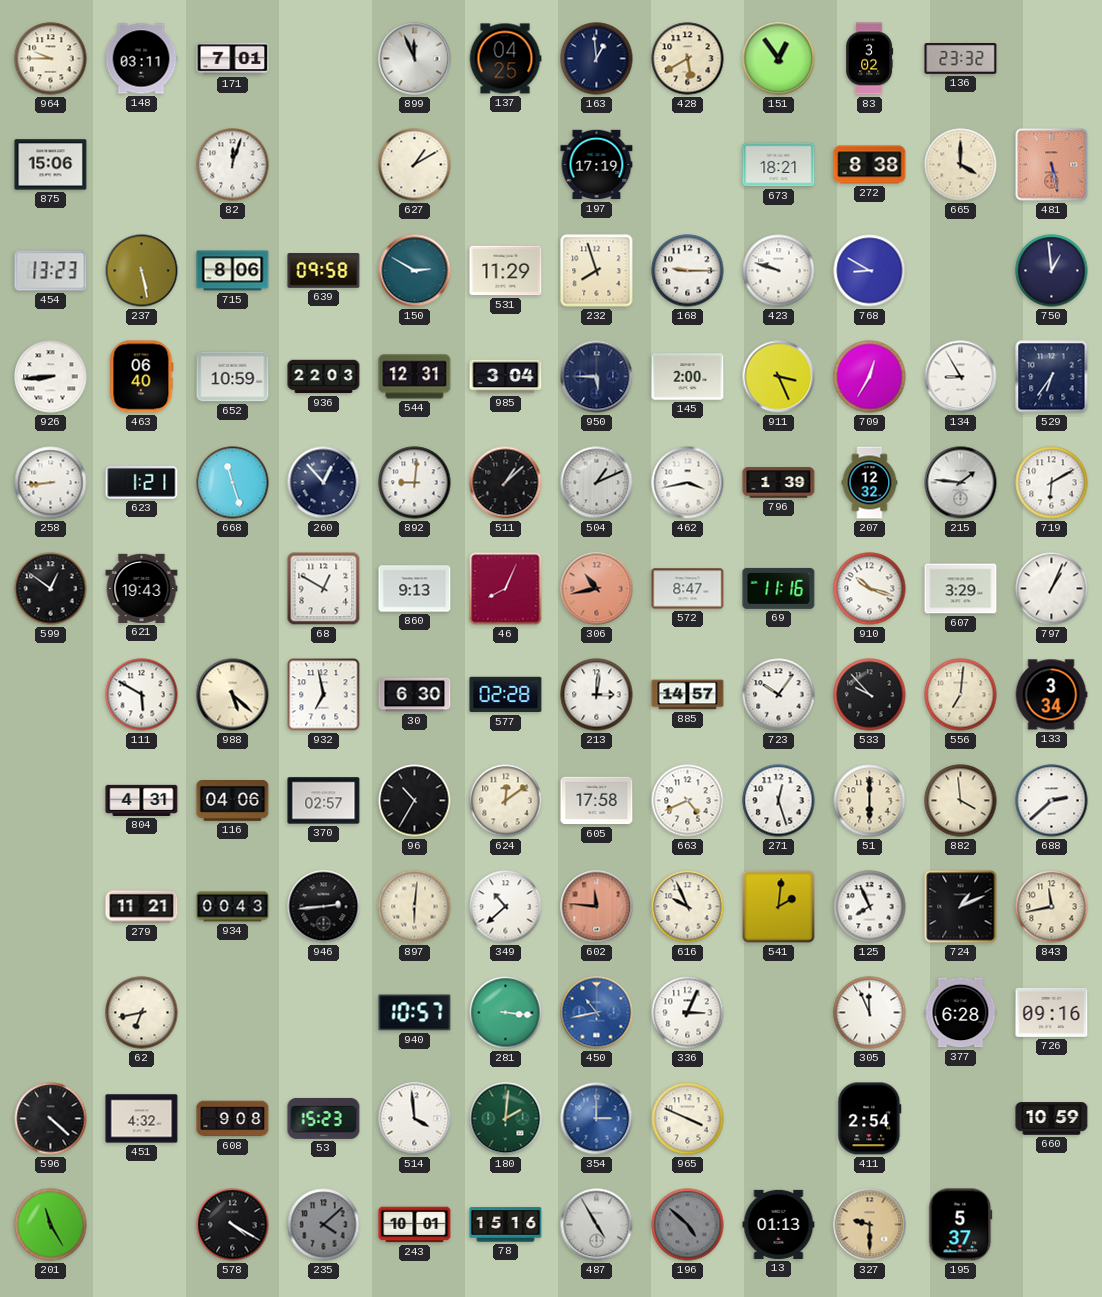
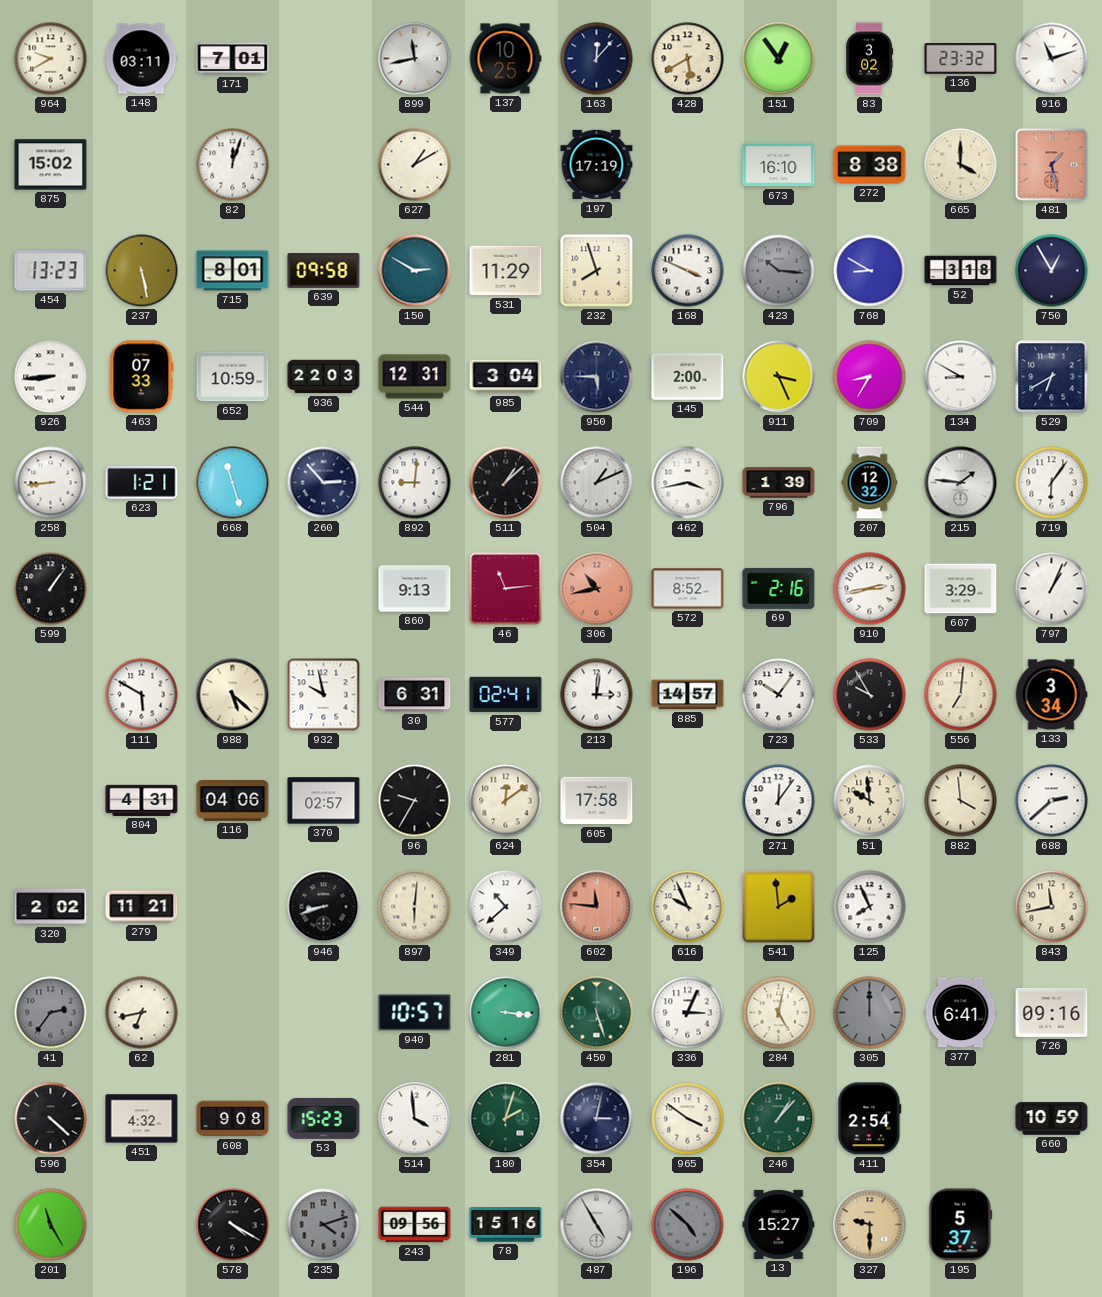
964: 9:45 -> 9:40
899: 11:56 -> 11:43
137: 04:25 -> 10:25
163: 12:59 -> 12:07
916: none -> 11:12
875: 15:06 -> 15:02
673: 18:21 -> 16:10
481: 5:28 -> 1:28
715: 8:06 -> 8:01
168: 9:15 -> 3:49
423: 9:48 -> 10:16
423 dial: white -> grey
52: none -> 3:18
750: 12:59 -> 12:55
463: 06:40 -> 07:33
709: 12:35 -> 8:35
134: 8:55 -> 8:50
529: 6:36 -> 6:40
260: 12:53 -> 2:53
719: 6:10 -> 6:06
599: 12:51 -> 1:06
621: 19:43 -> none
68: 12:50 -> none
46: 8:04 -> 11:14
572: 8:47 -> 8:52
69: 11:16 -> 2:16
910: 10:18 -> 2:43
932: 6:58 -> 9:58
30: 6:30 -> 6:31
577: 02:28 -> 02:41
533: 9:53 -> 9:55
96: 10:35 -> 9:35
663: 4:41 -> none
271: 12:27 -> 12:06
51: 6:00 -> 9:59
320: none -> 2:02
934: 00:43 -> none
946: 2:44 -> 8:42
541: 2:01 -> 1:59
724: 1:11 -> none
41: none -> 2:36
450: 10:43 -> 5:27
450 dial: blue -> green
284: none -> 5:02
305: 11:56 -> 12:00
305 dial: white -> grey
377: 6:28 -> 6:41
180: 2:01 -> 2:03
354: 3:00 -> 3:02
354 dial: blue -> navy
965: 3:49 -> 3:51
246: none -> 1:07
235: 4:08 -> 4:12
243: 10:01 -> 09:56
13: 01:13 -> 15:27
